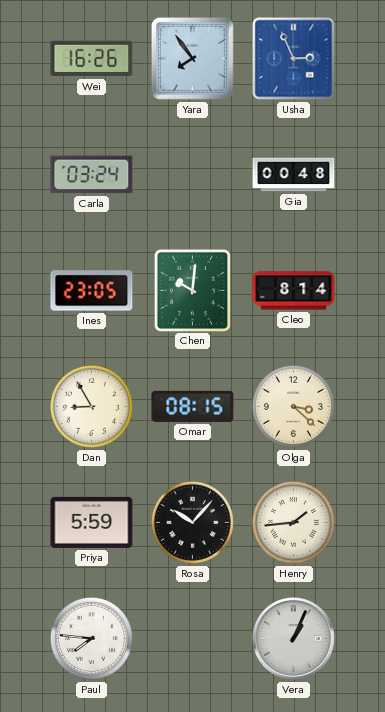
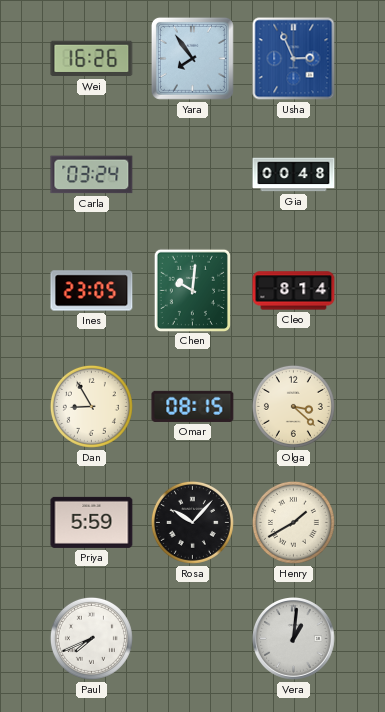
Henry: 1:44 -> 1:40
Paul: 7:46 -> 7:41
Vera: 1:04 -> 1:01
